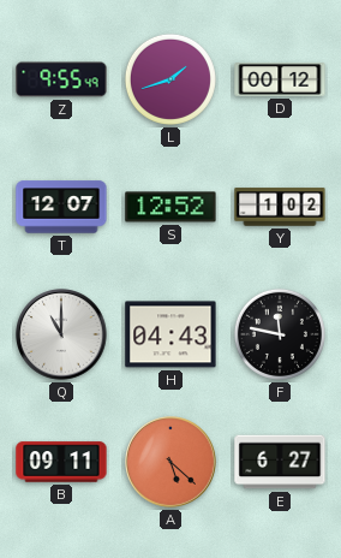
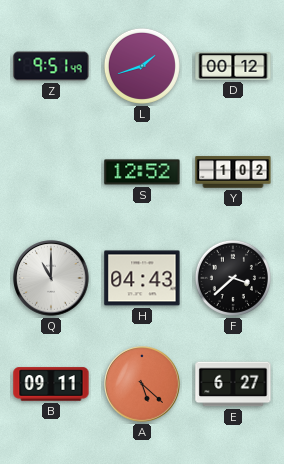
Z: 9:55 -> 9:51
T: 12:07 -> none
F: 11:47 -> 3:38
